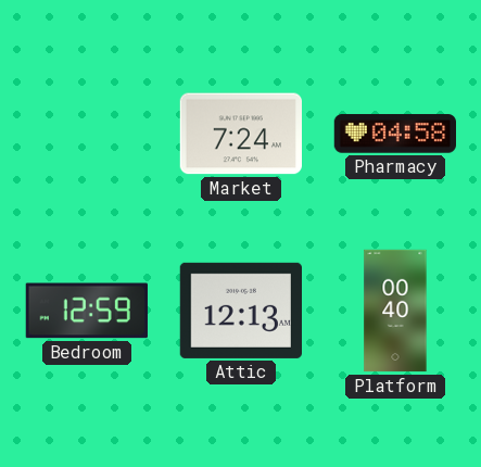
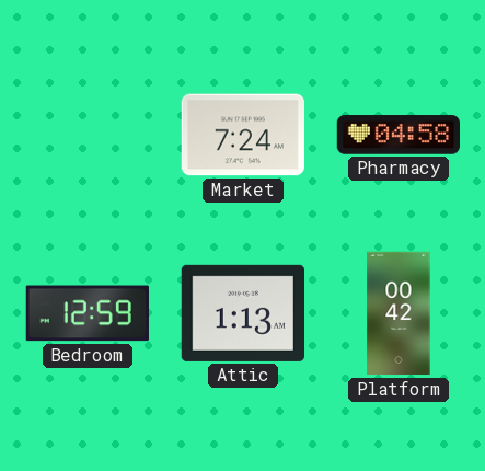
Attic: 12:13 -> 1:13
Platform: 00:40 -> 00:42
